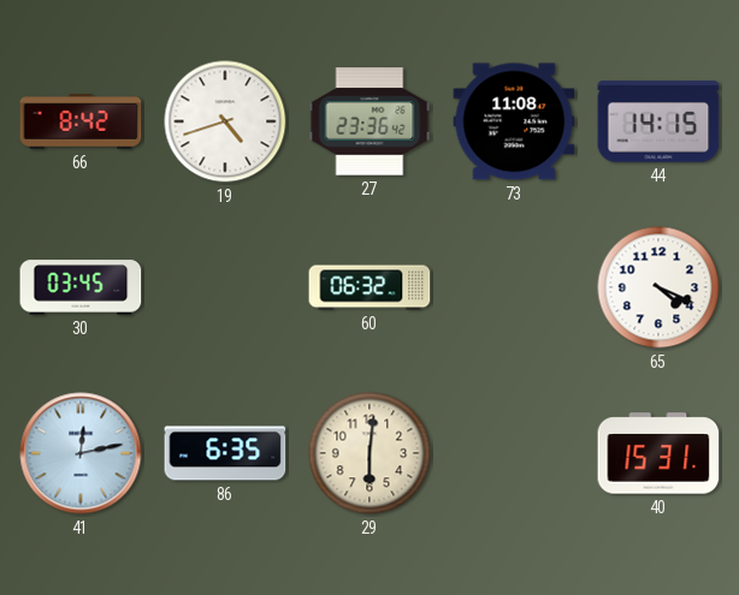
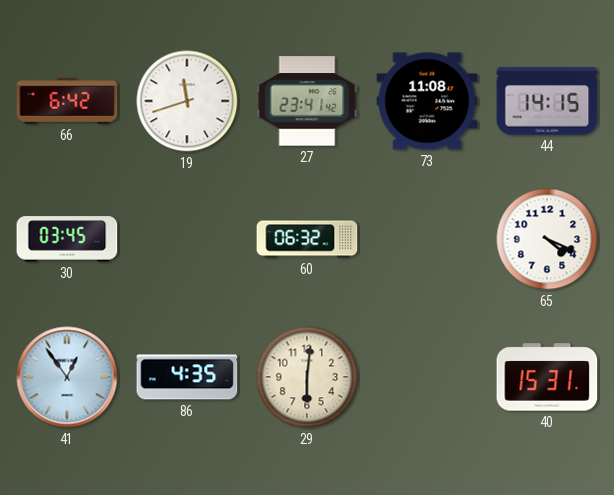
66: 8:42 -> 6:42
19: 4:42 -> 11:42
27: 23:36 -> 23:41
41: 12:13 -> 12:54
86: 6:35 -> 4:35
